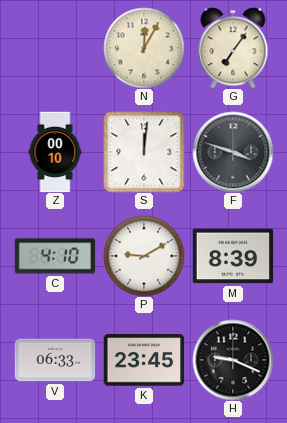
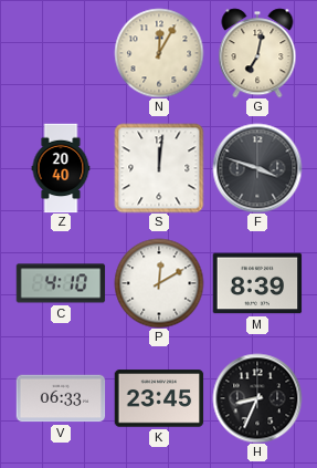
G: 7:06 -> 7:02
Z: 00:10 -> 20:40
P: 9:10 -> 12:10
H: 9:19 -> 8:34
